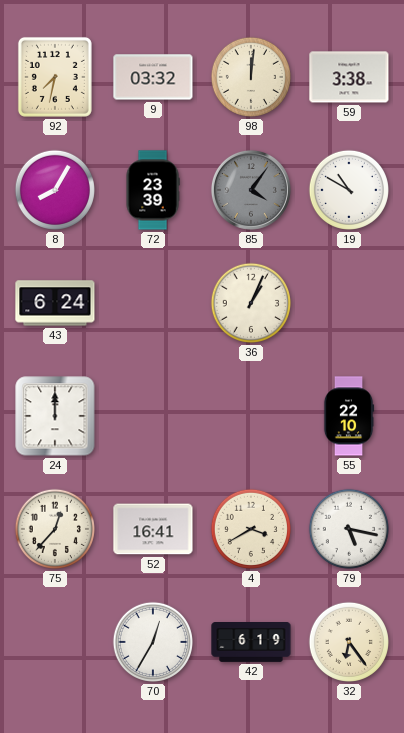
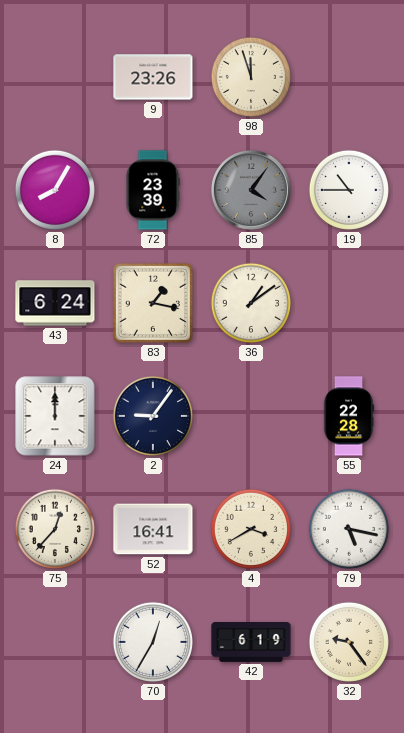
92: 7:32 -> none
9: 03:32 -> 23:26
98: 12:01 -> 11:57
59: 3:38 -> none
19: 10:50 -> 10:45
83: none -> 1:17
36: 1:04 -> 1:09
2: none -> 9:06
55: 22:10 -> 22:28
32: 6:24 -> 9:24
